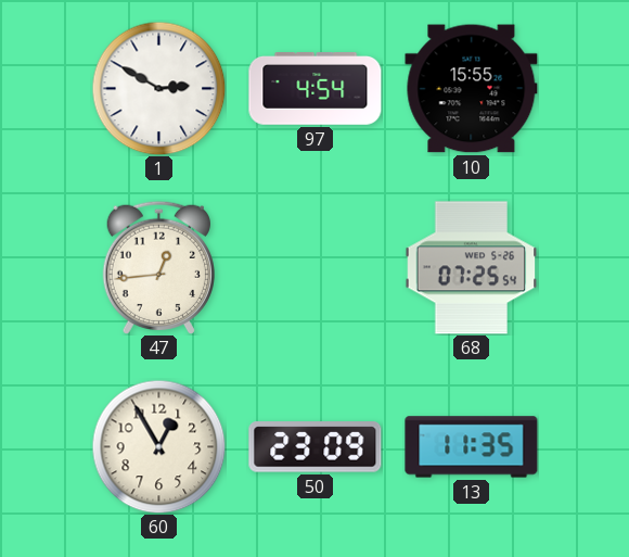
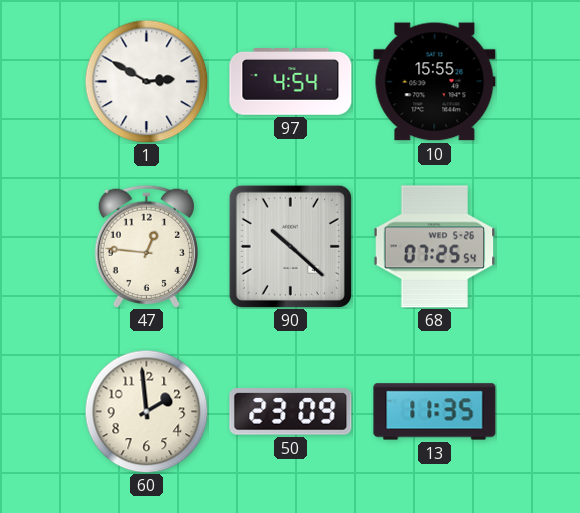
47: 12:44 -> 12:46
90: none -> 10:22
60: 12:55 -> 1:59
